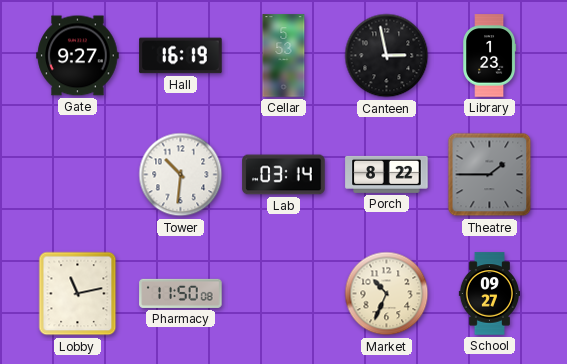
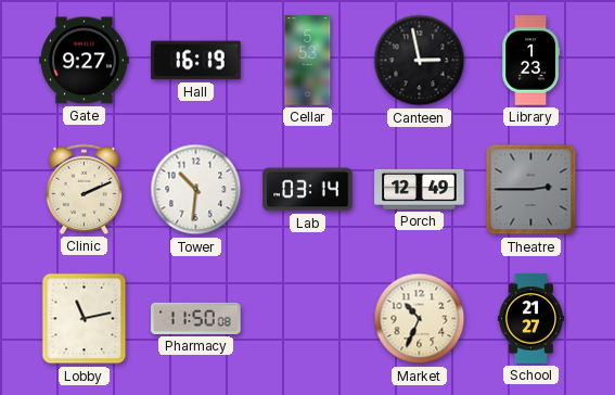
Clinic: none -> 2:11
Porch: 8:22 -> 12:49
Theatre: 1:45 -> 2:45
School: 09:27 -> 21:27
